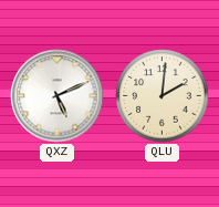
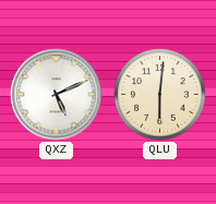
QLU: 2:01 -> 6:01
